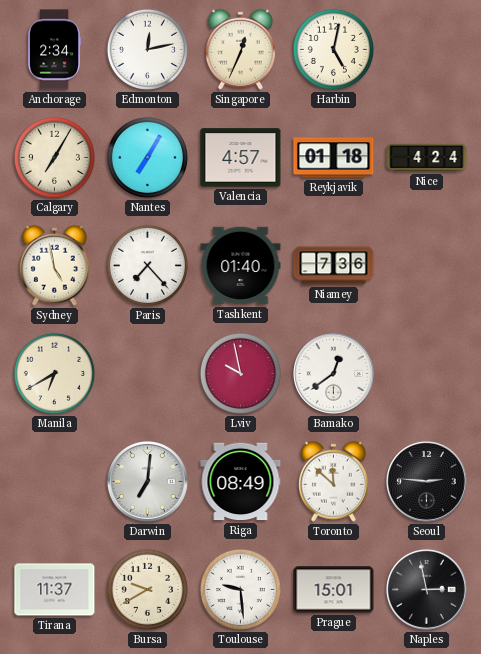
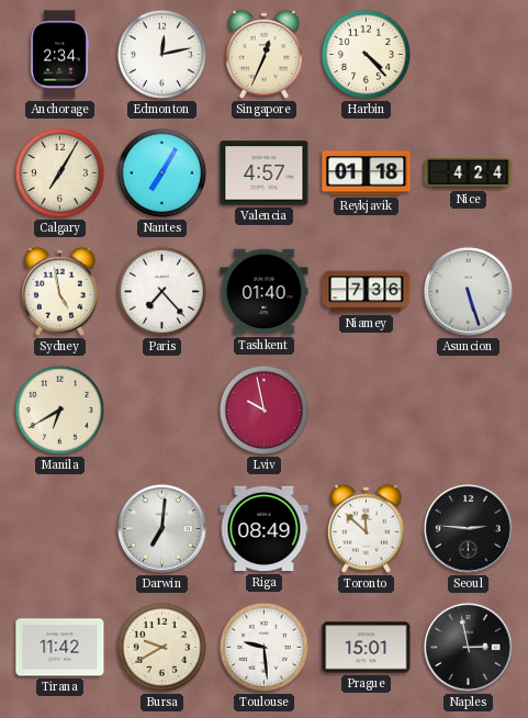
Harbin: 5:02 -> 4:23
Asuncion: none -> 5:27
Bamako: 12:39 -> none
Tirana: 11:37 -> 11:42
